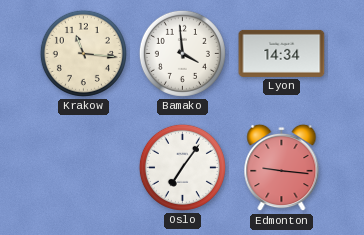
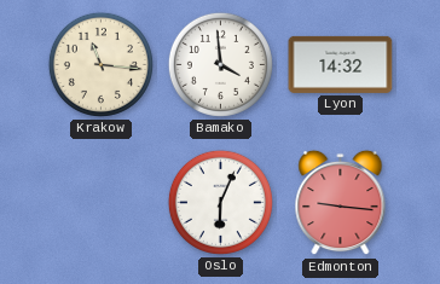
Lyon: 14:34 -> 14:32
Oslo: 7:06 -> 6:04
